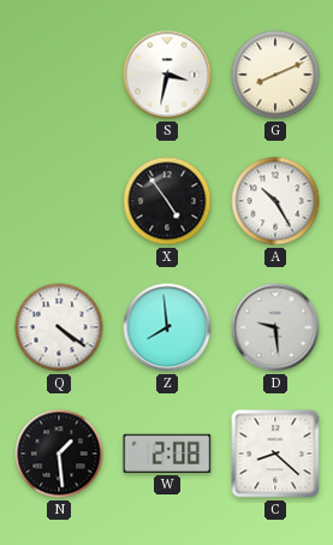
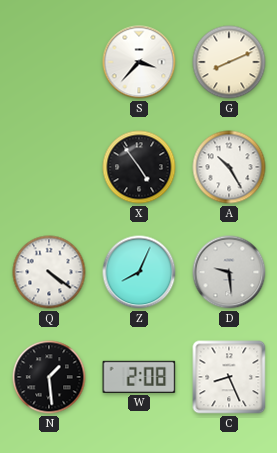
S: 3:32 -> 3:37
Z: 7:59 -> 8:04
C: 8:22 -> 8:26
